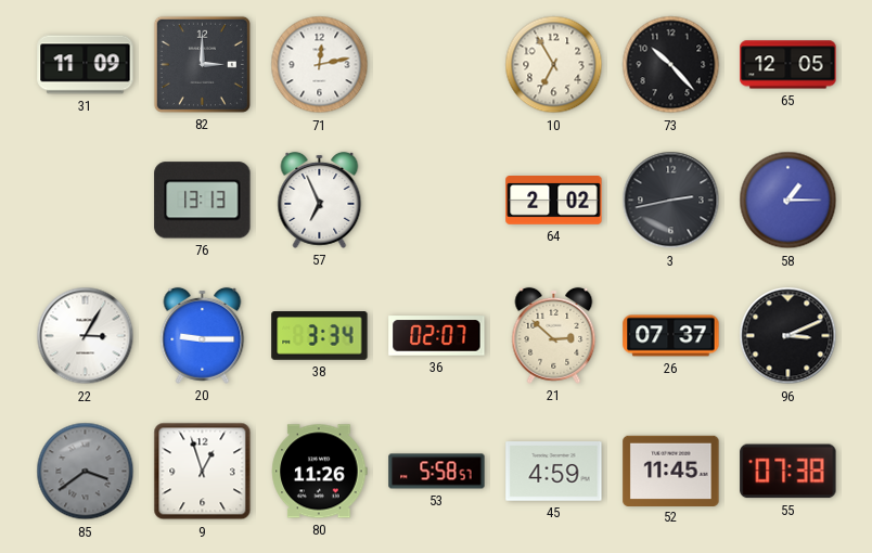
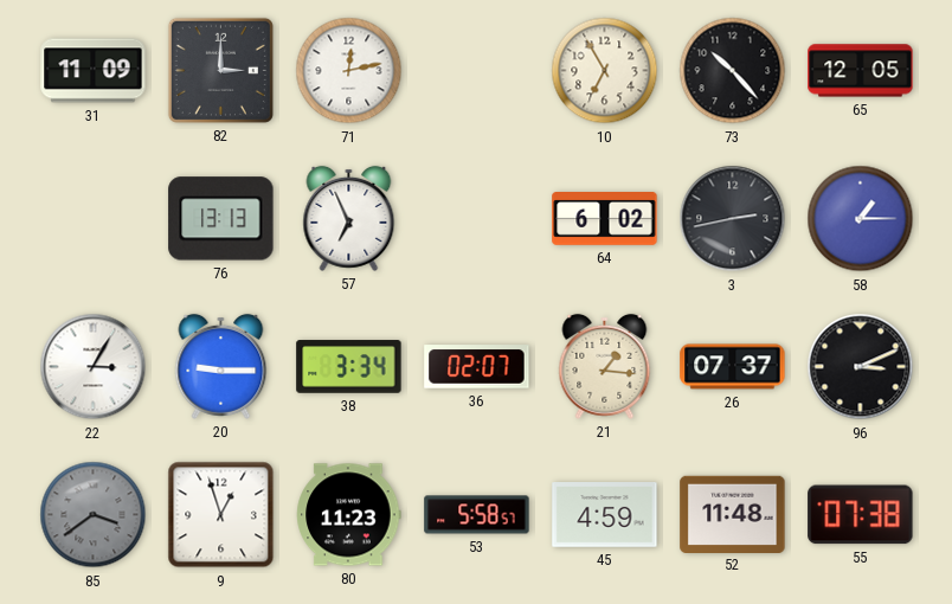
64: 2:02 -> 6:02
21: 2:52 -> 1:16
80: 11:26 -> 11:23
52: 11:45 -> 11:48
